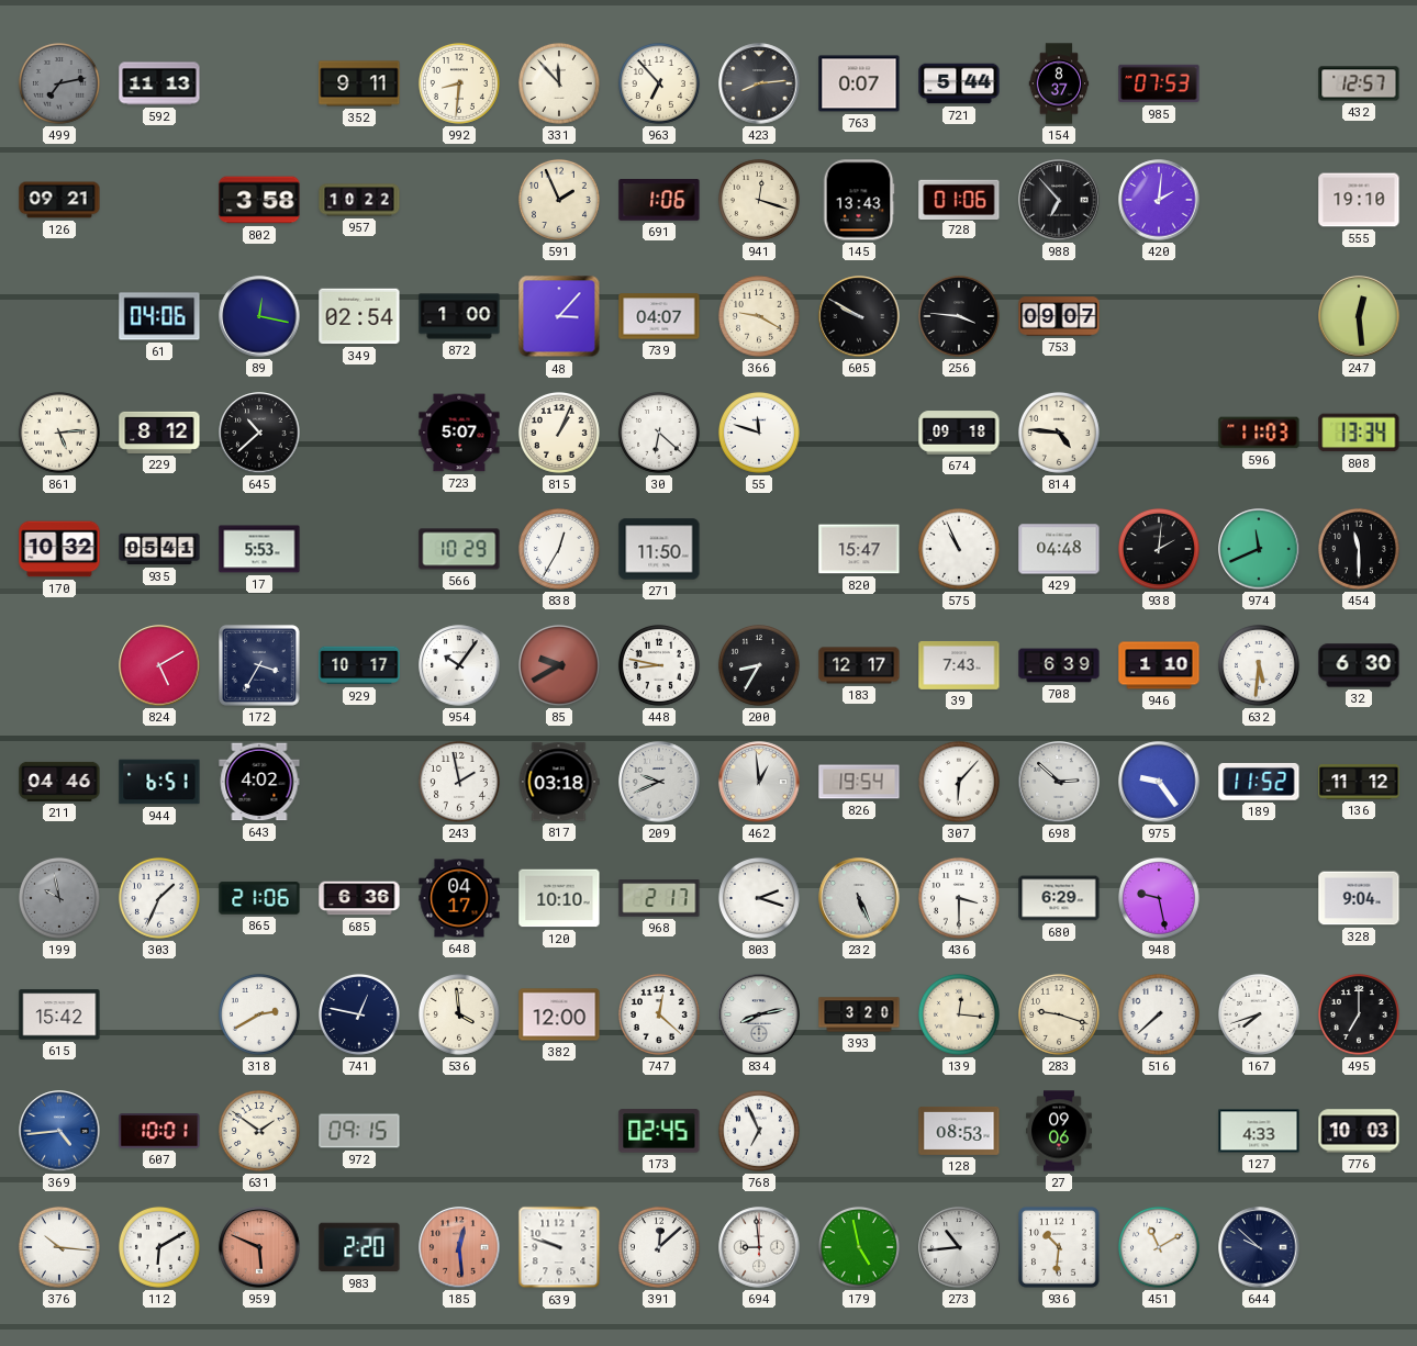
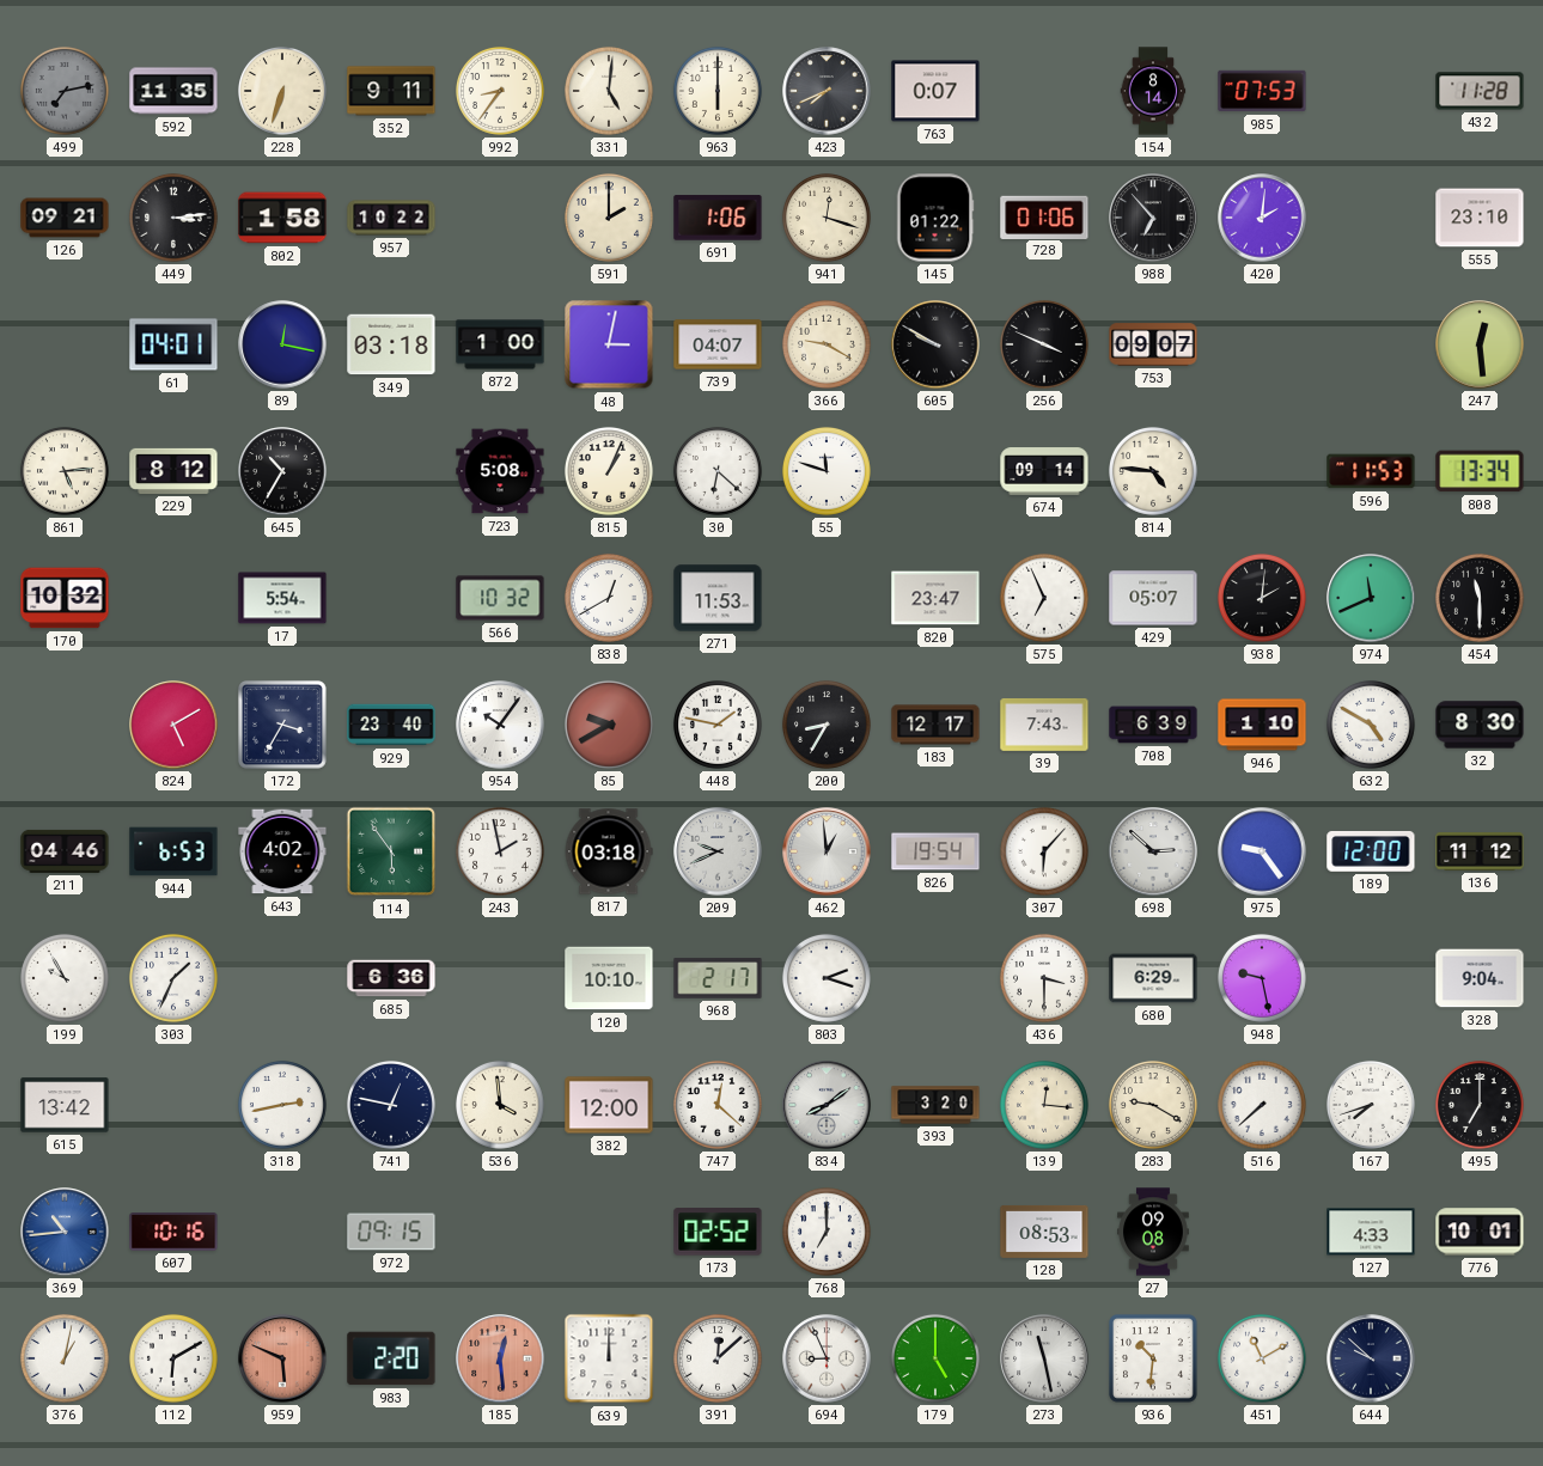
592: 11:13 -> 11:35
228: none -> 6:33
992: 8:31 -> 8:36
331: 11:53 -> 5:01
963: 6:53 -> 6:00
423: 8:14 -> 7:41
721: 5:44 -> none
154: 8:37 -> 8:14
432: 12:57 -> 11:28
449: none -> 3:14
802: 3:58 -> 1:58
591: 1:56 -> 2:00
145: 13:43 -> 01:22
555: 19:10 -> 23:10
61: 04:06 -> 04:01
349: 02:54 -> 03:18
48: 3:07 -> 3:02
256: 3:46 -> 3:49
645: 10:38 -> 10:35
723: 5:07 -> 5:08
674: 09:18 -> 09:14
596: 11:03 -> 11:53
935: 05:41 -> none
17: 5:53 -> 5:54
566: 10:29 -> 10:32
838: 12:35 -> 12:40
271: 11:50 -> 11:53
820: 15:47 -> 23:47
575: 10:56 -> 6:56
429: 04:48 -> 05:07
929: 10:17 -> 23:40
448: 8:47 -> 1:47
632: 5:31 -> 4:50
32: 6:30 -> 8:30
944: 6:51 -> 6:53
114: none -> 5:54
189: 11:52 -> 12:00
199: 9:58 -> 9:55
199 dial: grey -> white
865: 21:06 -> none
648: 04:17 -> none
232: 5:26 -> none
615: 15:42 -> 13:42
318: 2:40 -> 2:43
834: 8:13 -> 8:09
283: 9:18 -> 9:20
369: 4:44 -> 10:44
607: 10:01 -> 10:16
631: 1:51 -> none
173: 02:45 -> 02:52
768: 6:56 -> 7:00
27: 09:06 -> 09:08
776: 10:03 -> 10:01
376: 10:16 -> 1:02
639: 9:48 -> 12:00
694: 8:59 -> 8:56
179: 4:58 -> 5:00
273: 10:44 -> 11:28
